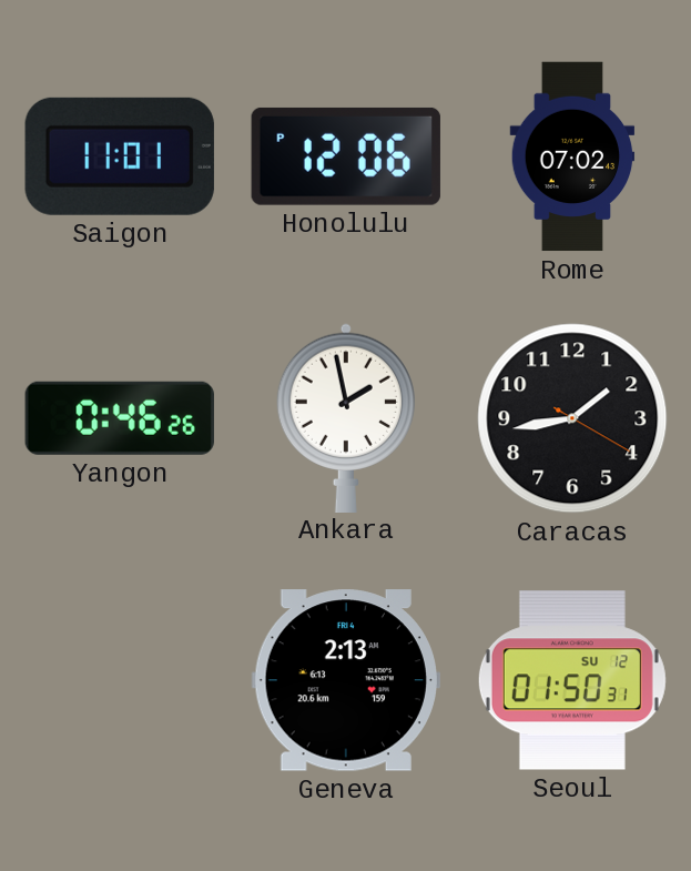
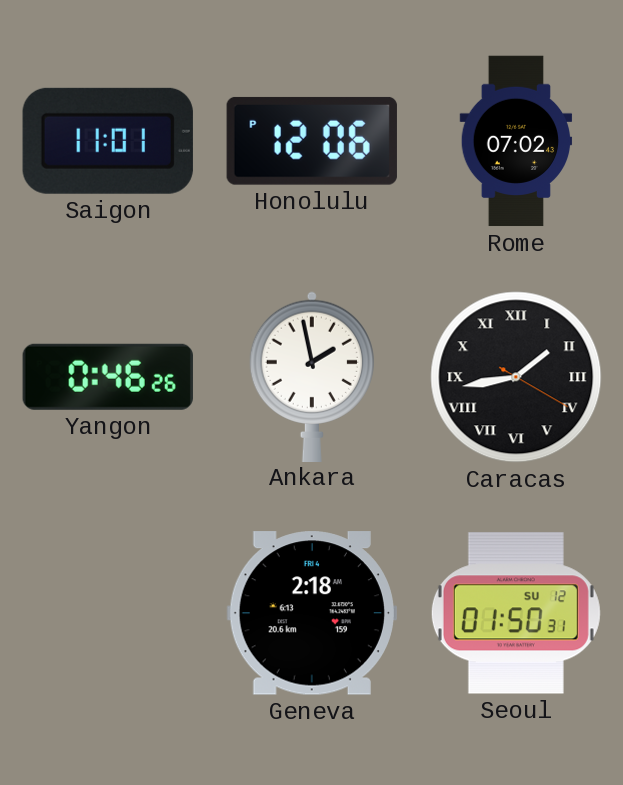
Caracas numerals: Arabic -> Roman
Geneva: 2:13 -> 2:18
